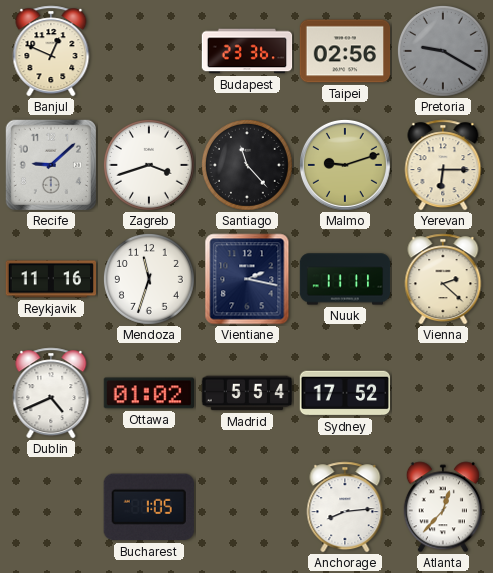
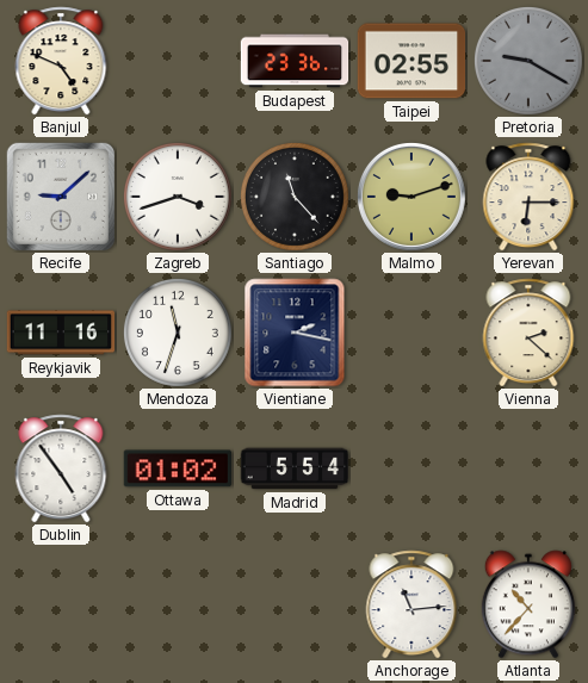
Banjul: 12:49 -> 4:49
Taipei: 02:56 -> 02:55
Nuuk: 11:11 -> none
Dublin: 4:41 -> 4:54
Sydney: 17:52 -> none
Bucharest: 1:05 -> none
Anchorage: 8:14 -> 11:14
Atlanta: 12:37 -> 10:37
